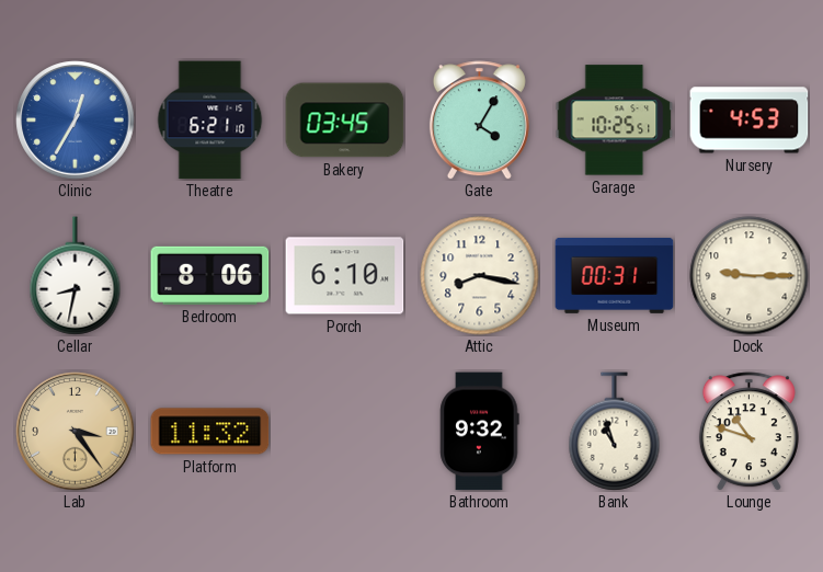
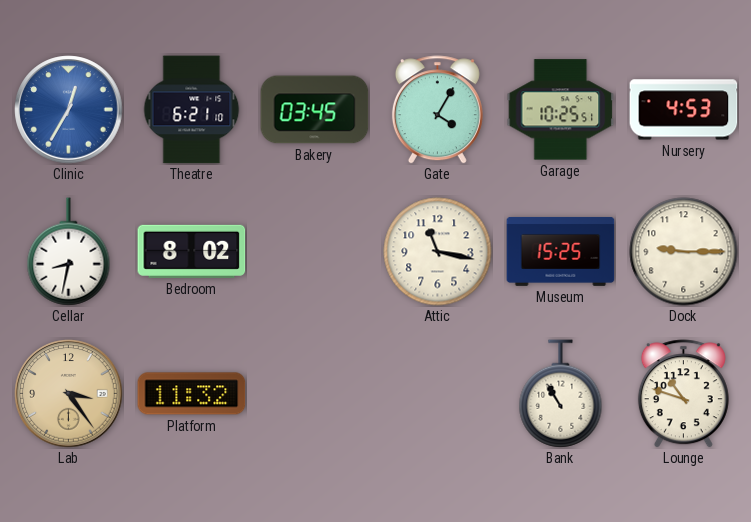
Bedroom: 8:06 -> 8:02
Porch: 6:10 -> none
Attic: 8:17 -> 11:17
Museum: 00:31 -> 15:25
Bathroom: 9:32 -> none
Bank: 10:57 -> 10:55
